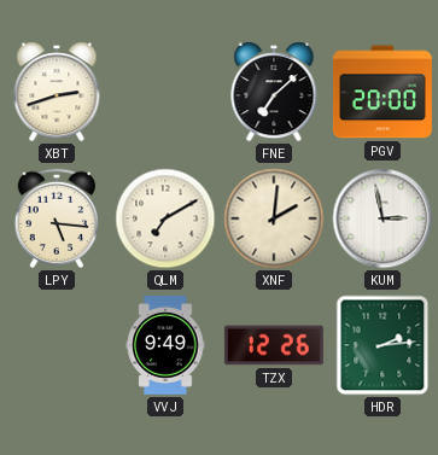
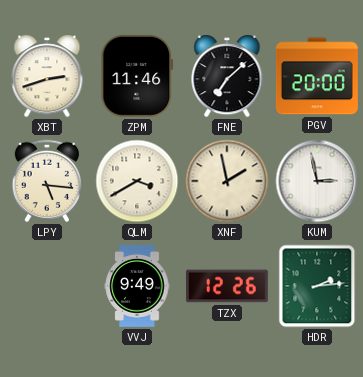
ZPM: none -> 11:46
QLM: 7:10 -> 3:40
XNF: 2:01 -> 1:58
